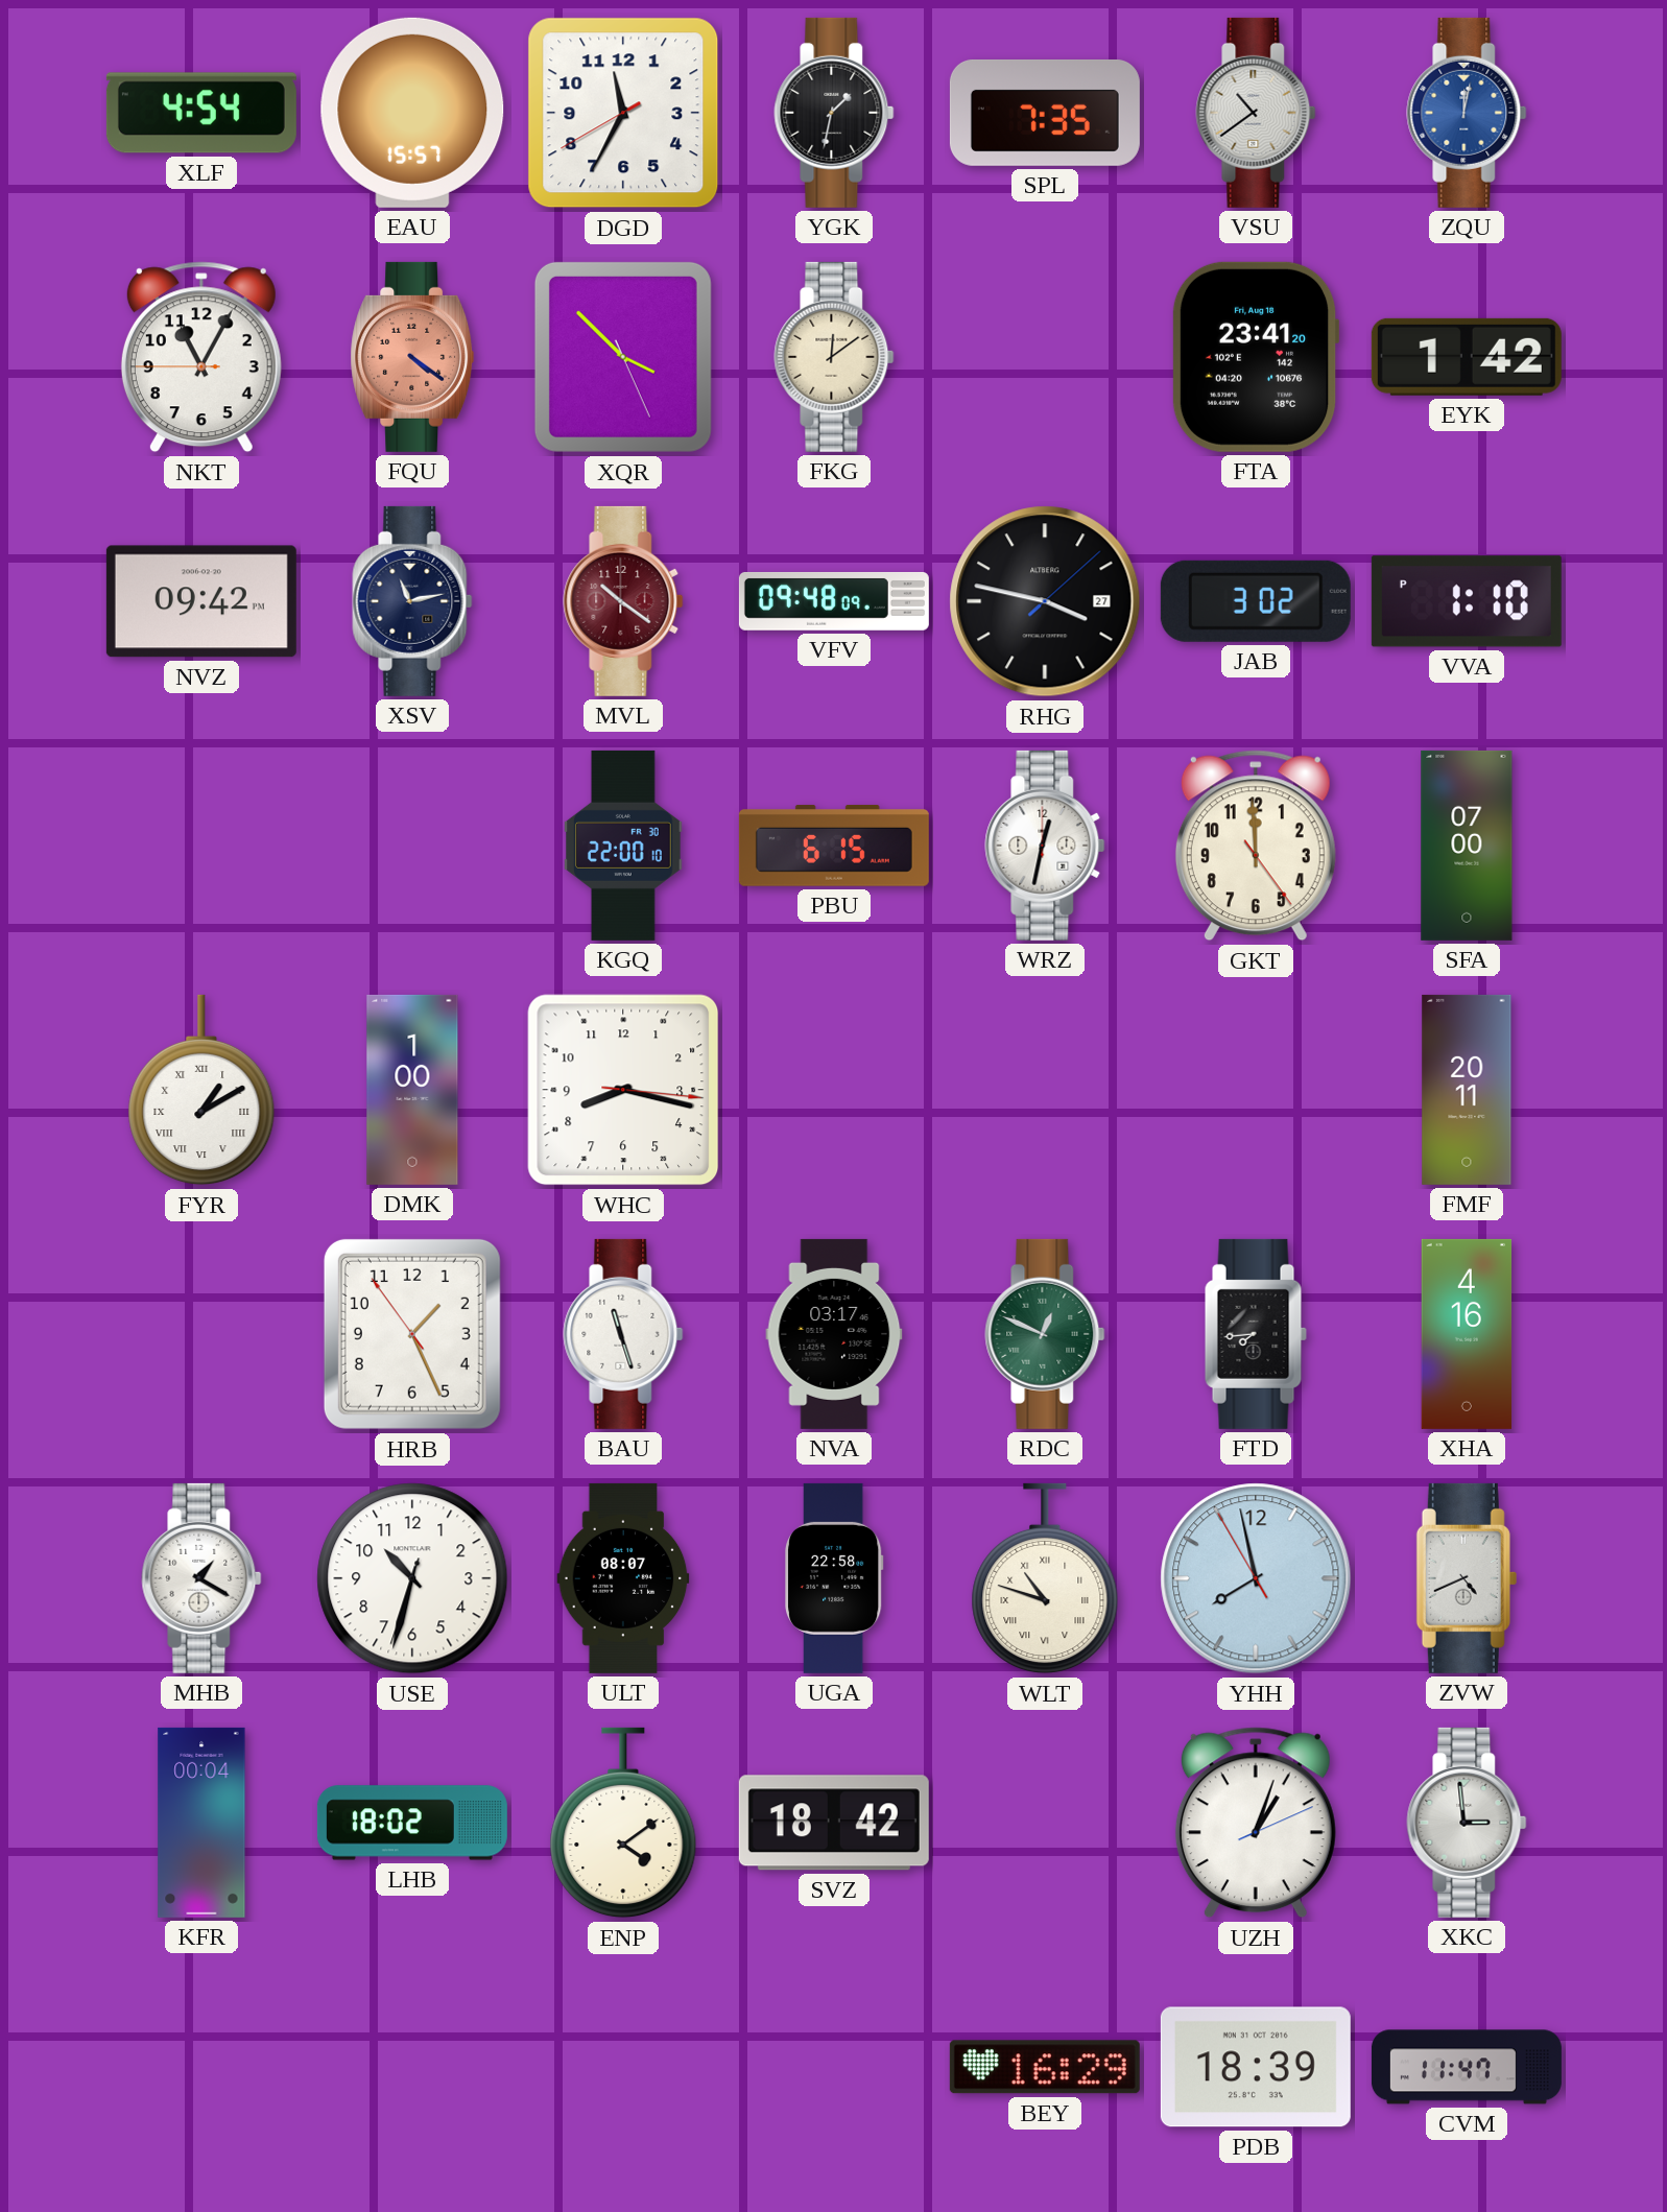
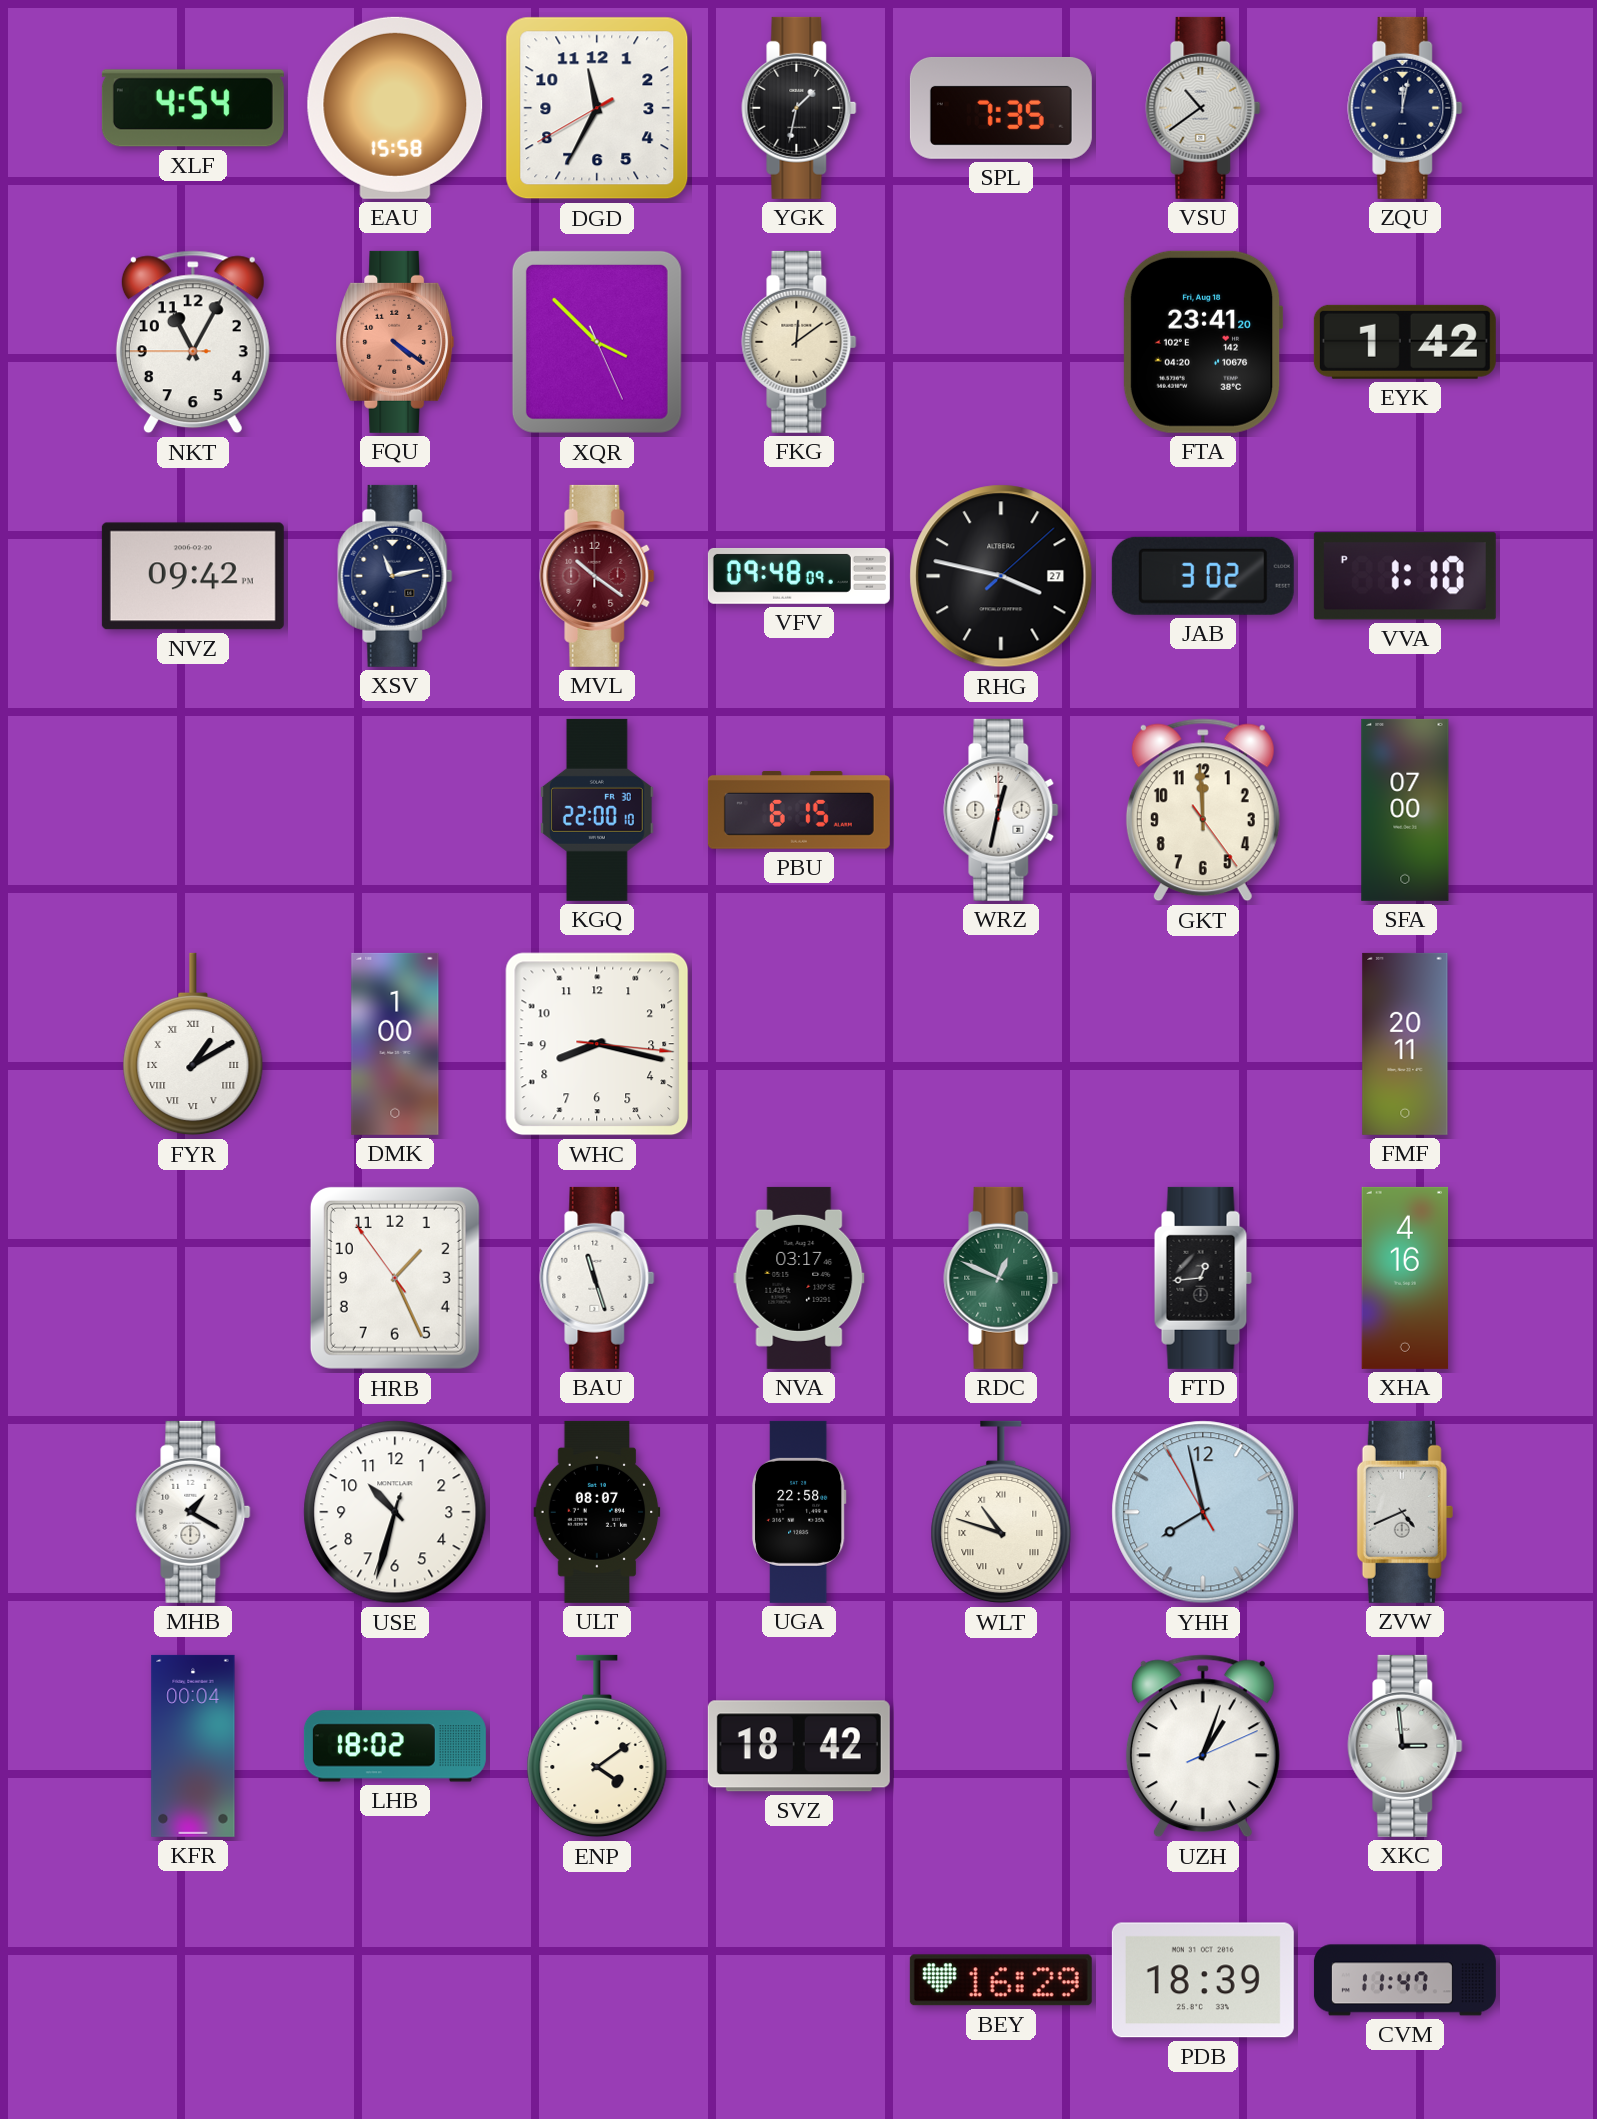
EAU: 15:57 -> 15:58
ZQU dial: blue -> navy
FTD: 7:44 -> 12:44
